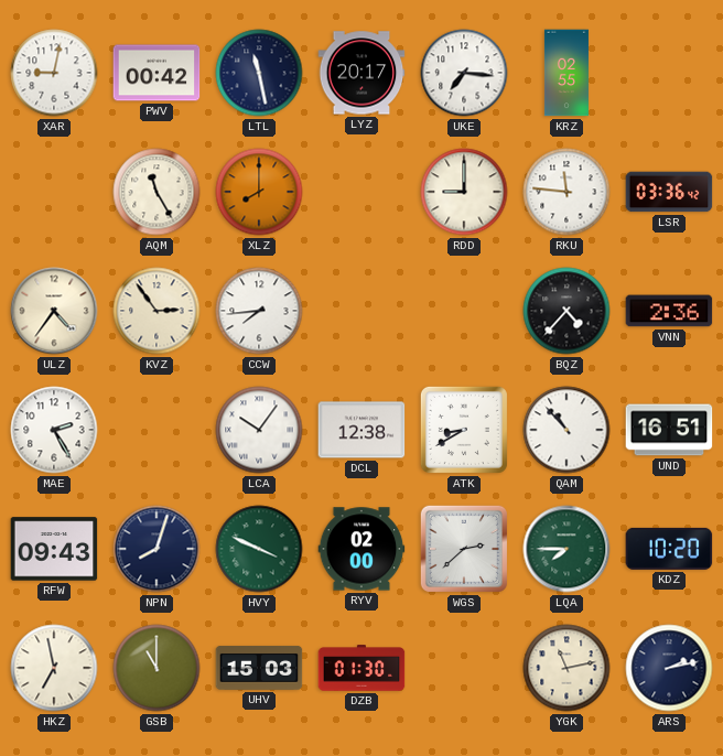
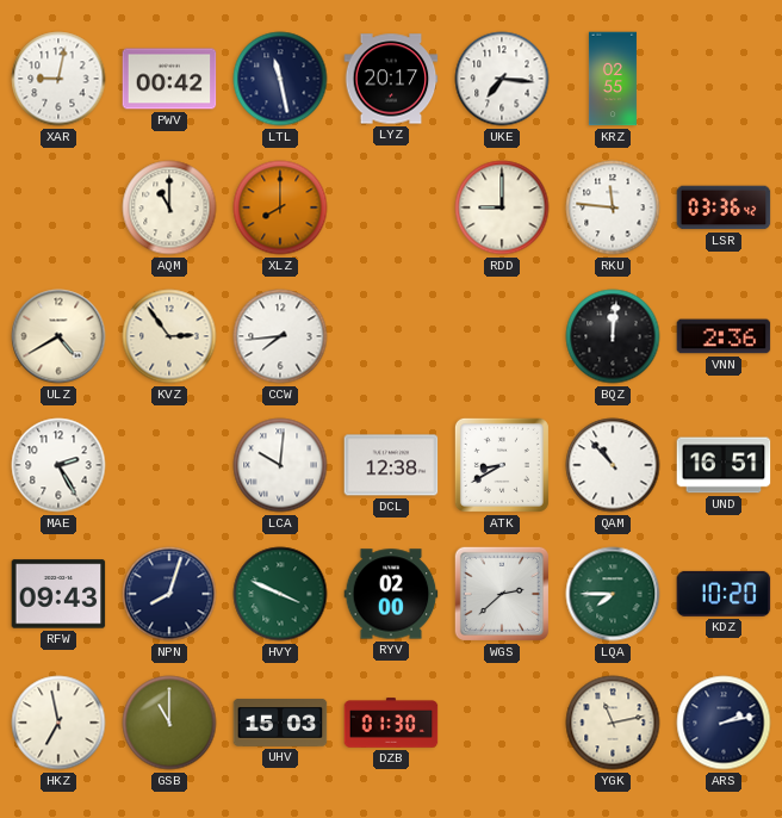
AQM: 11:25 -> 11:00
ULZ: 4:36 -> 4:40
BQZ: 4:37 -> 12:01
LCA: 10:06 -> 10:01
